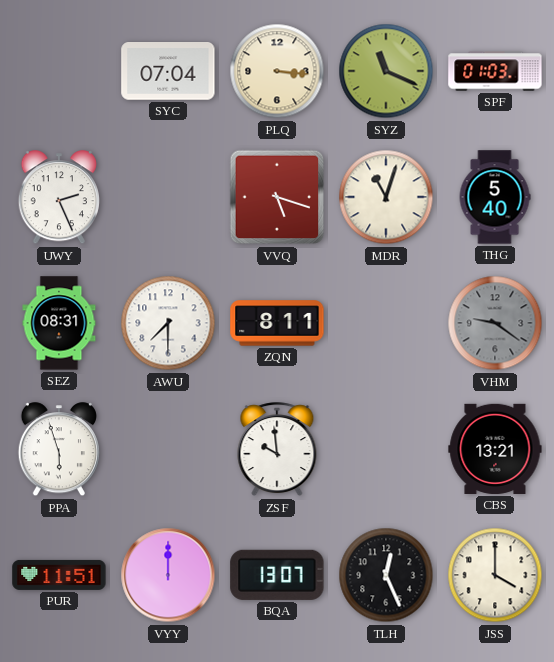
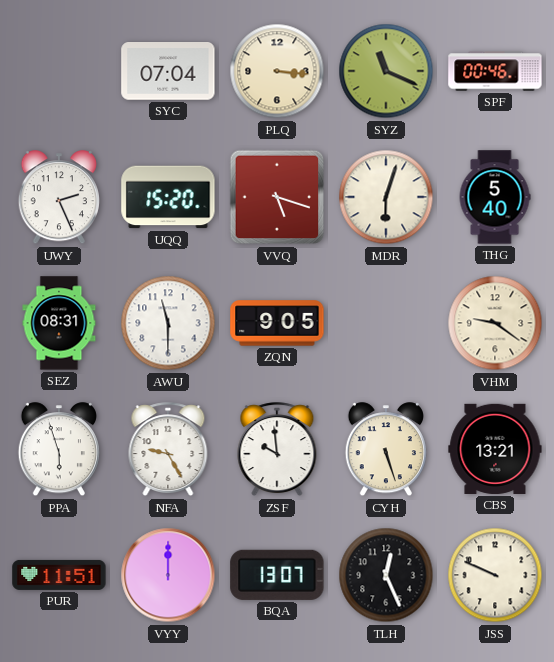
SPF: 01:03 -> 00:46
UQQ: none -> 15:20
MDR: 11:03 -> 6:03
AWU: 7:30 -> 11:30
ZQN: 8:11 -> 9:05
VHM dial: grey -> cream
NFA: none -> 9:25
CYH: none -> 5:27
JSS: 4:00 -> 9:49
